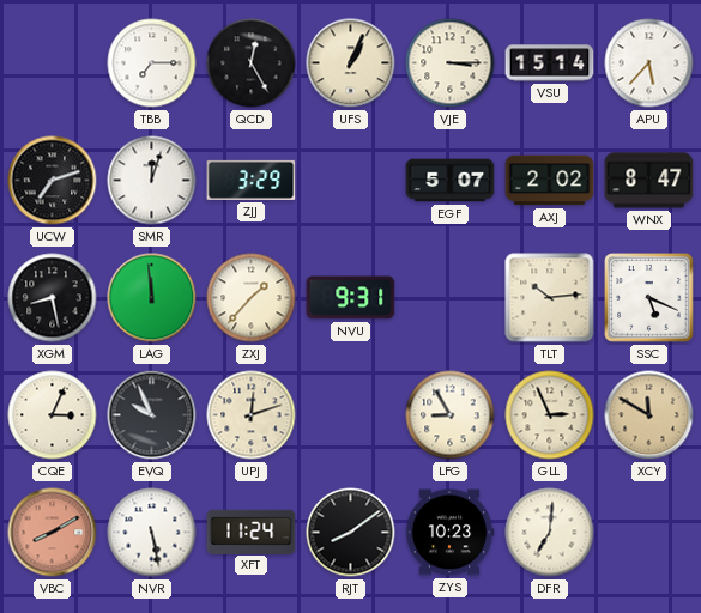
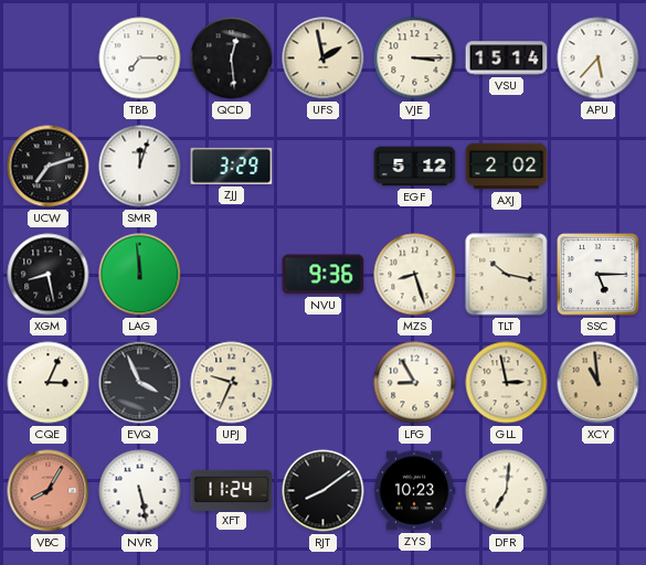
QCD: 12:25 -> 12:29
UFS: 1:04 -> 1:58
EGF: 5:07 -> 5:12
WNX: 8:47 -> none
ZXJ: 1:37 -> none
NVU: 9:31 -> 9:36
MZS: none -> 8:27
TLT: 10:14 -> 10:17
SSC: 5:19 -> 5:15
EVQ: 9:56 -> 3:56
UPJ: 12:12 -> 9:34
GLL: 2:56 -> 2:58
XCY: 11:50 -> 10:59
VBC: 8:10 -> 8:05
